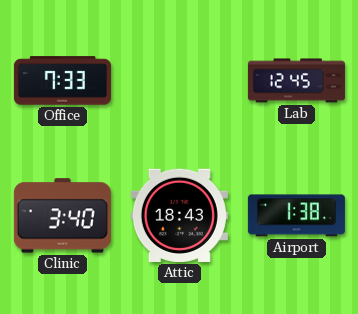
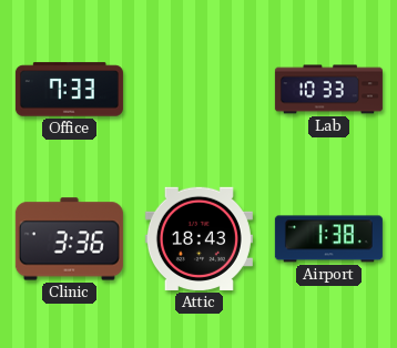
Lab: 12:45 -> 10:33
Clinic: 3:40 -> 3:36
